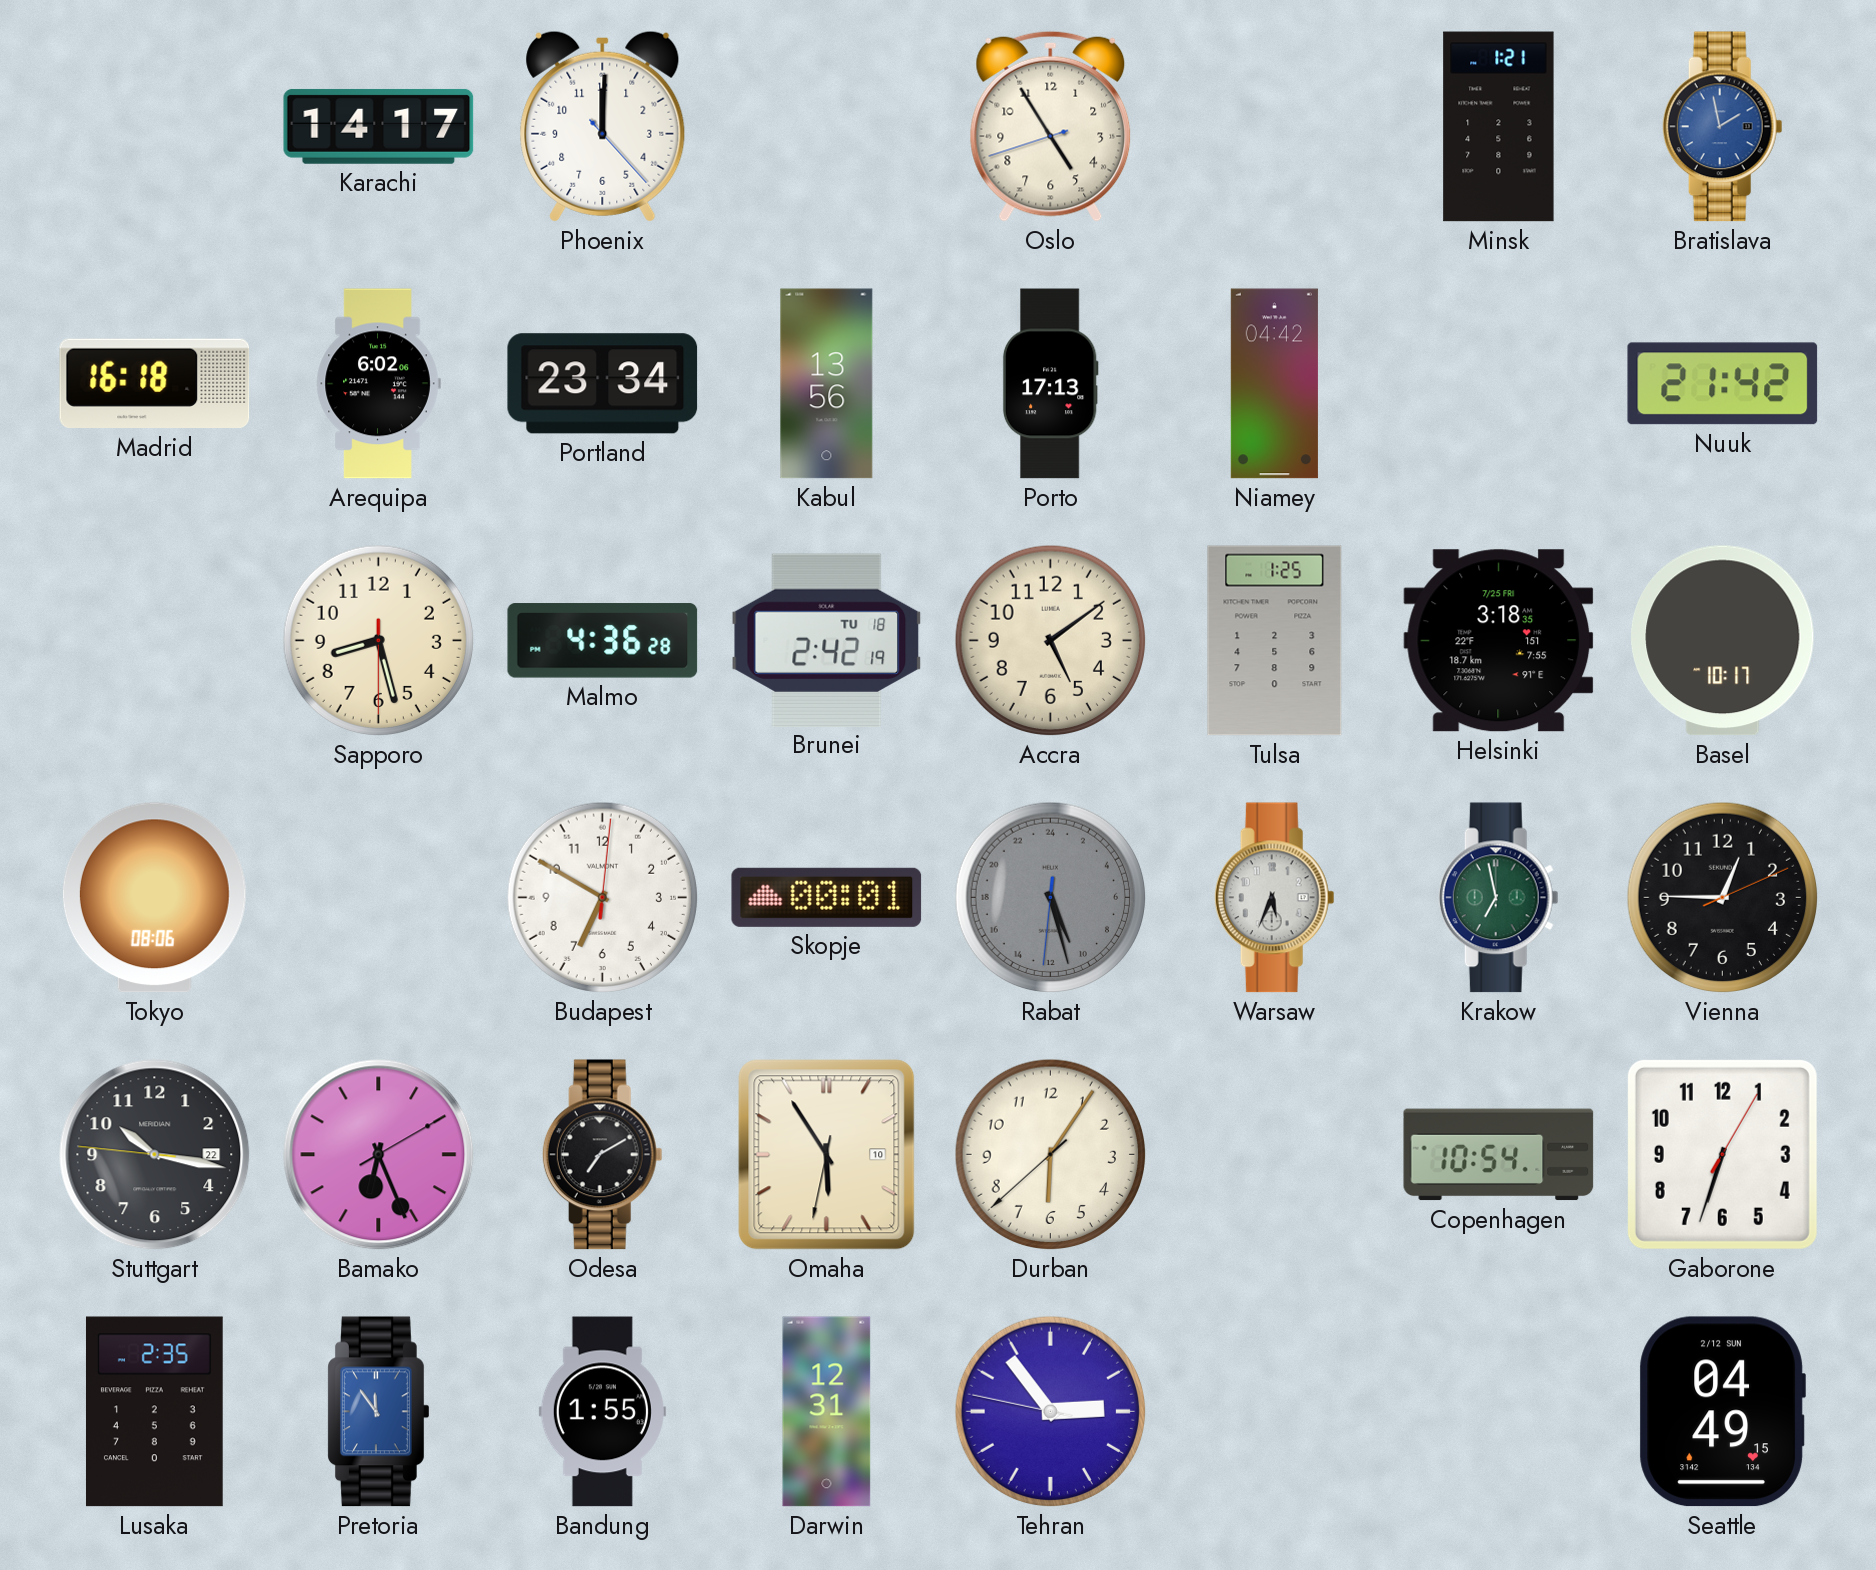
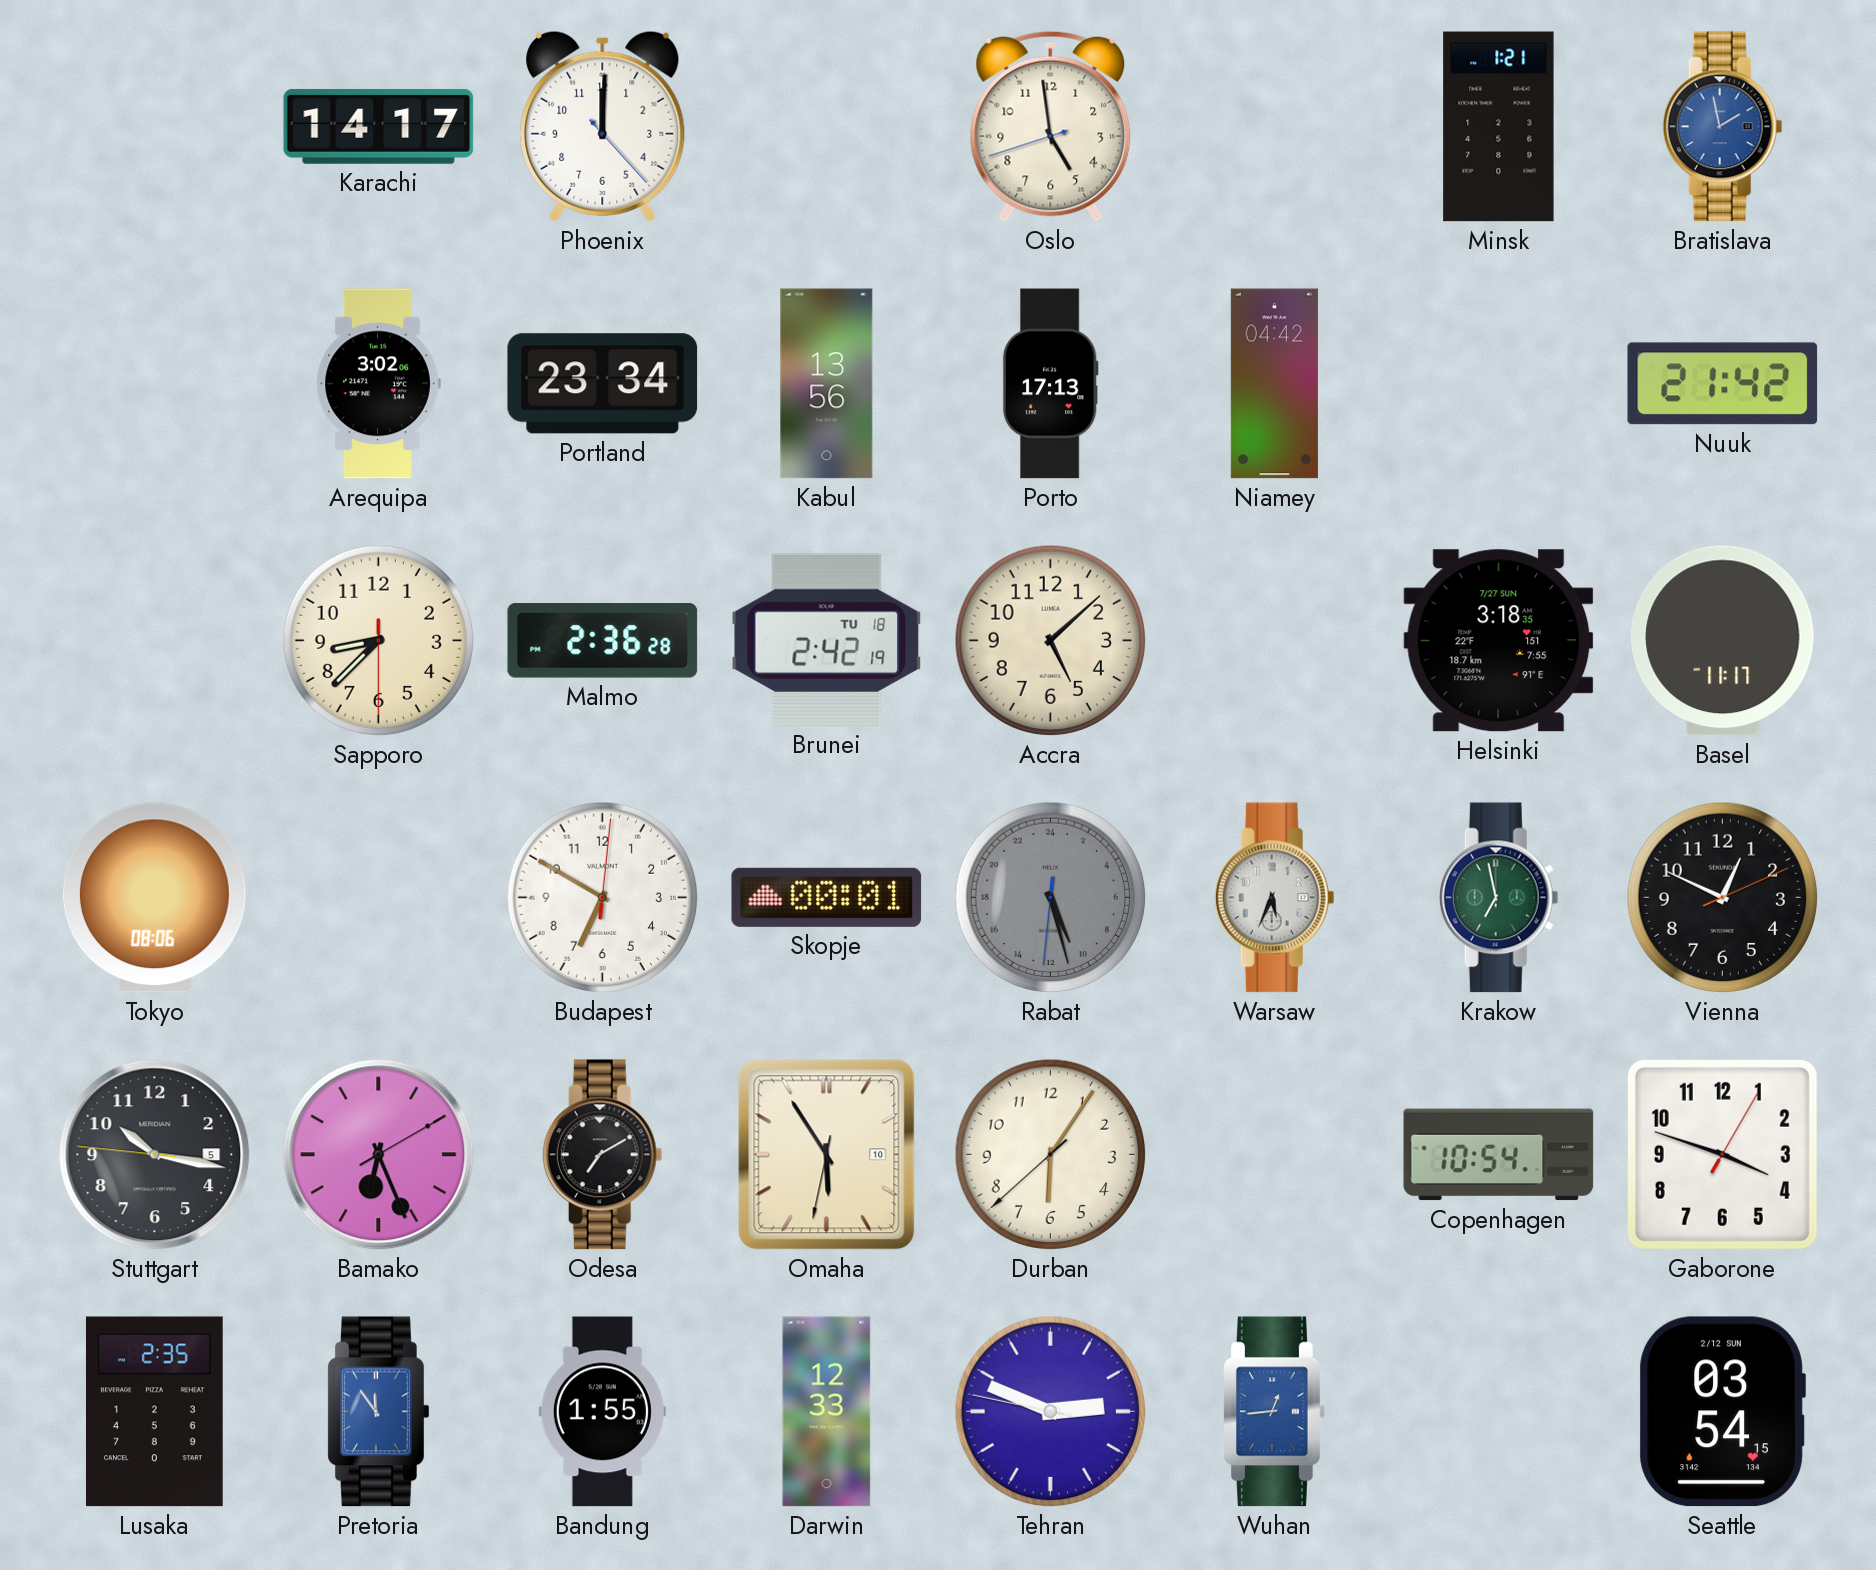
Oslo: 4:54 -> 4:58
Madrid: 16:18 -> none
Arequipa: 6:02 -> 3:02
Sapporo: 8:27 -> 8:37
Malmo: 4:36 -> 2:36
Accra: 5:09 -> 5:08
Tulsa: 1:25 -> none
Helsinki date: 7/25 FRI -> 7/27 SUN
Basel: 10:17 -> 11:17
Vienna: 12:45 -> 12:49
Stuttgart date: 22 -> 5
Gaborone: 6:33 -> 3:48
Darwin: 12:31 -> 12:33
Tehran: 2:53 -> 2:48
Wuhan: none -> 12:44
Seattle: 04:49 -> 03:54
